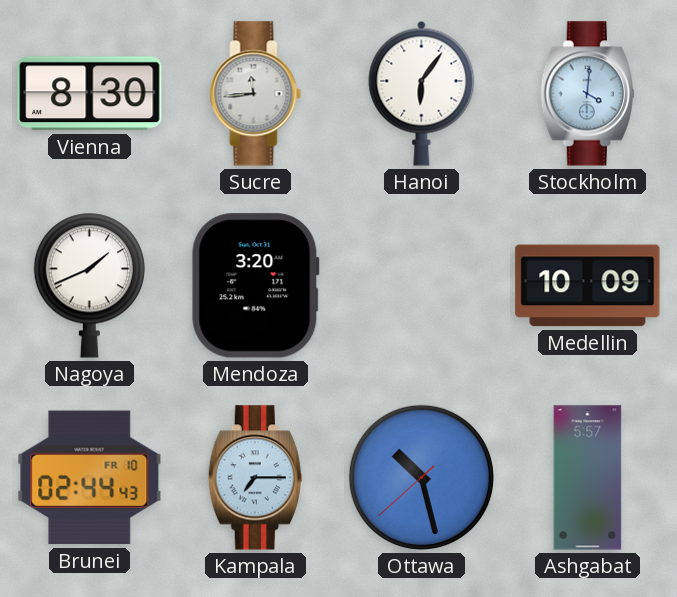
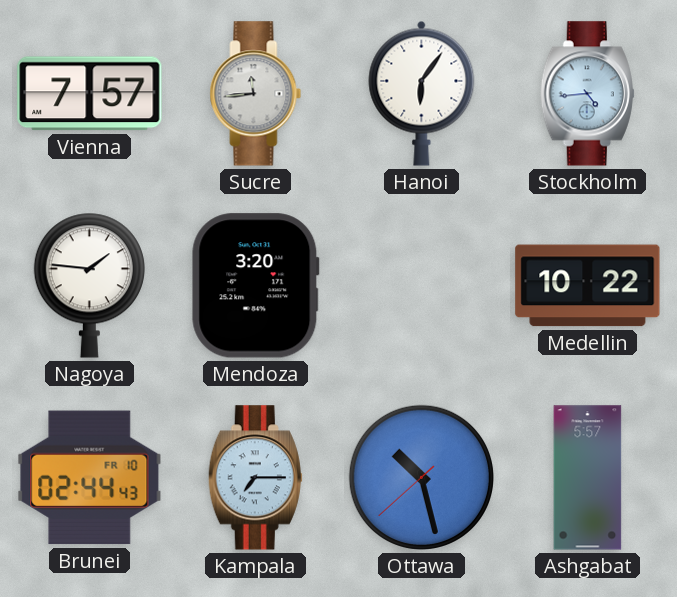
Vienna: 8:30 -> 7:57
Stockholm: 4:01 -> 4:44
Nagoya: 1:41 -> 1:46
Medellin: 10:09 -> 10:22
